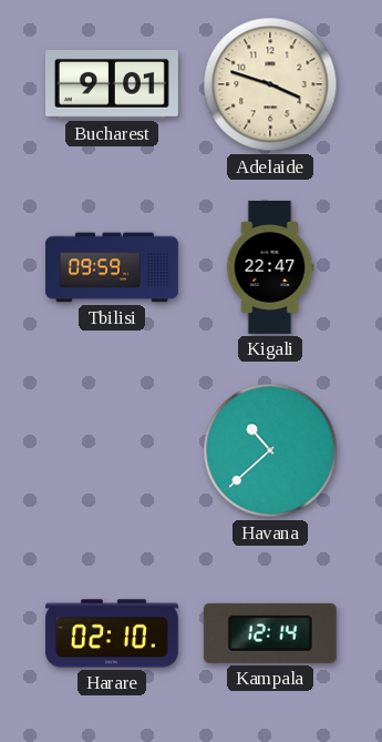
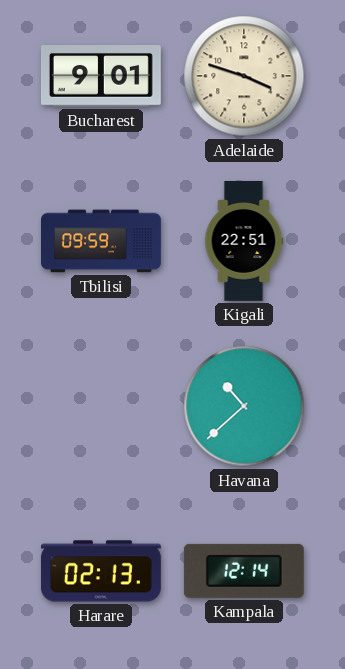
Kigali: 22:47 -> 22:51
Harare: 02:10 -> 02:13
